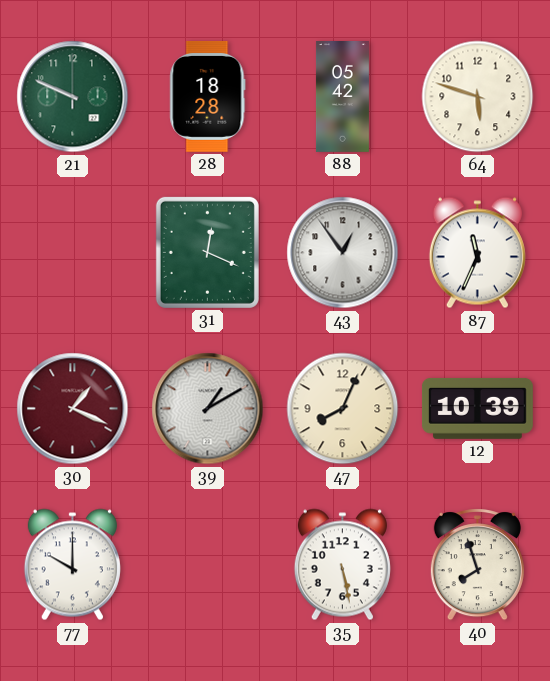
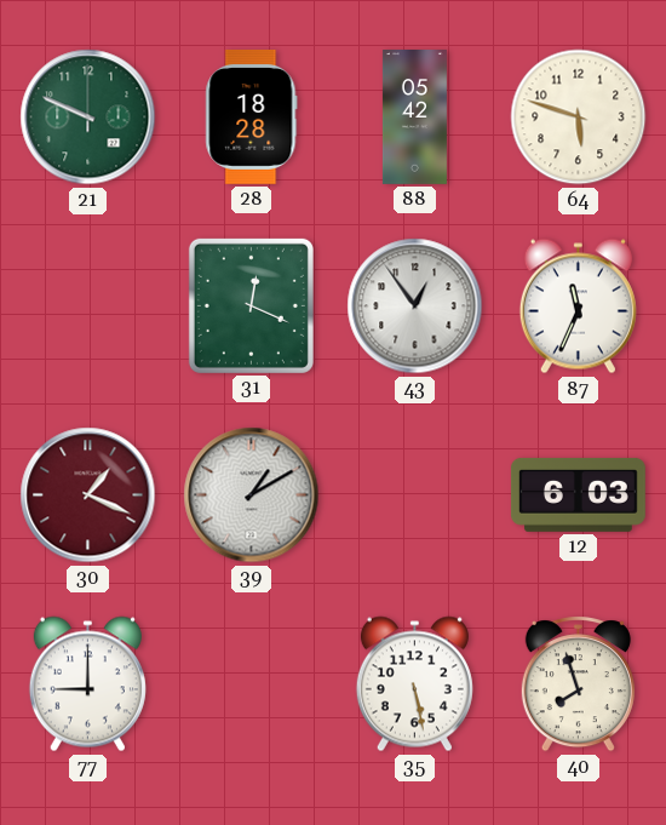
47: 8:04 -> none
12: 10:39 -> 6:03
77: 10:00 -> 9:00
